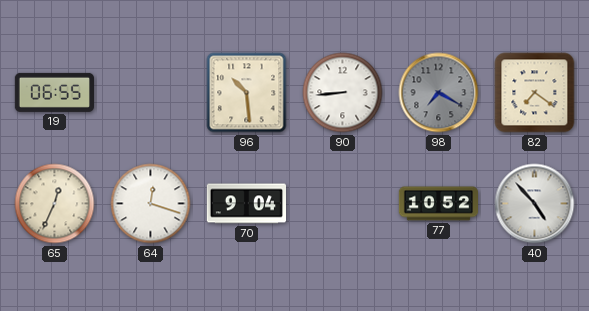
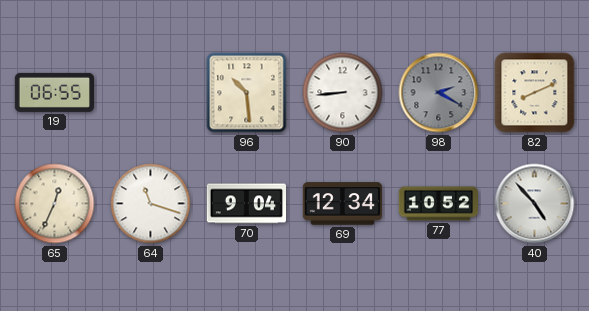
98: 7:20 -> 2:20
82: 7:21 -> 8:11
64: 12:18 -> 11:18
69: none -> 12:34
